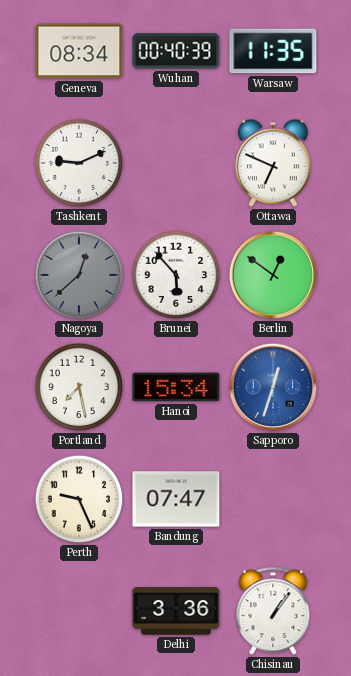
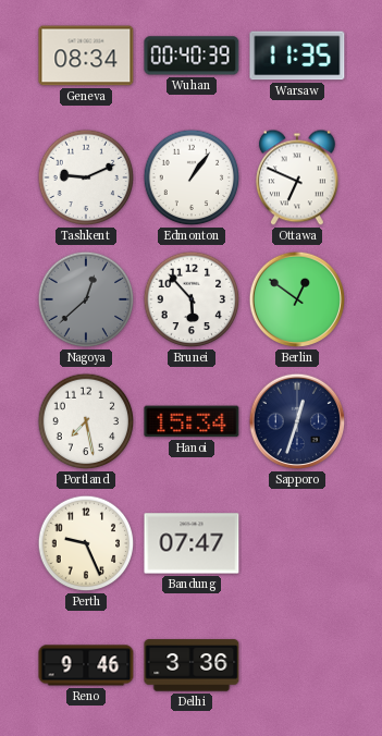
Edmonton: none -> 1:06
Sapporo dial: blue -> navy
Reno: none -> 9:46
Chisinau: 1:06 -> none
